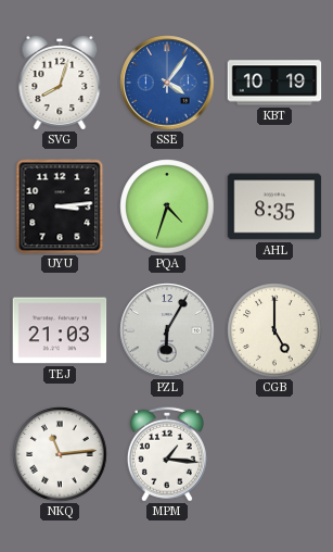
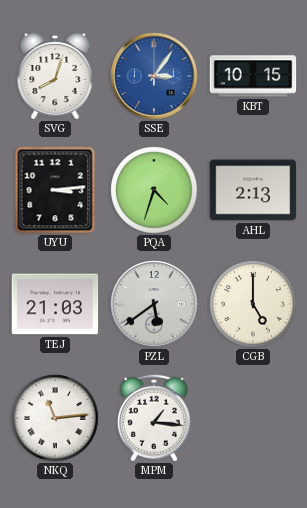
SSE: 4:06 -> 3:06
KBT: 10:19 -> 10:15
AHL: 8:35 -> 2:13
PZL: 6:05 -> 5:39
